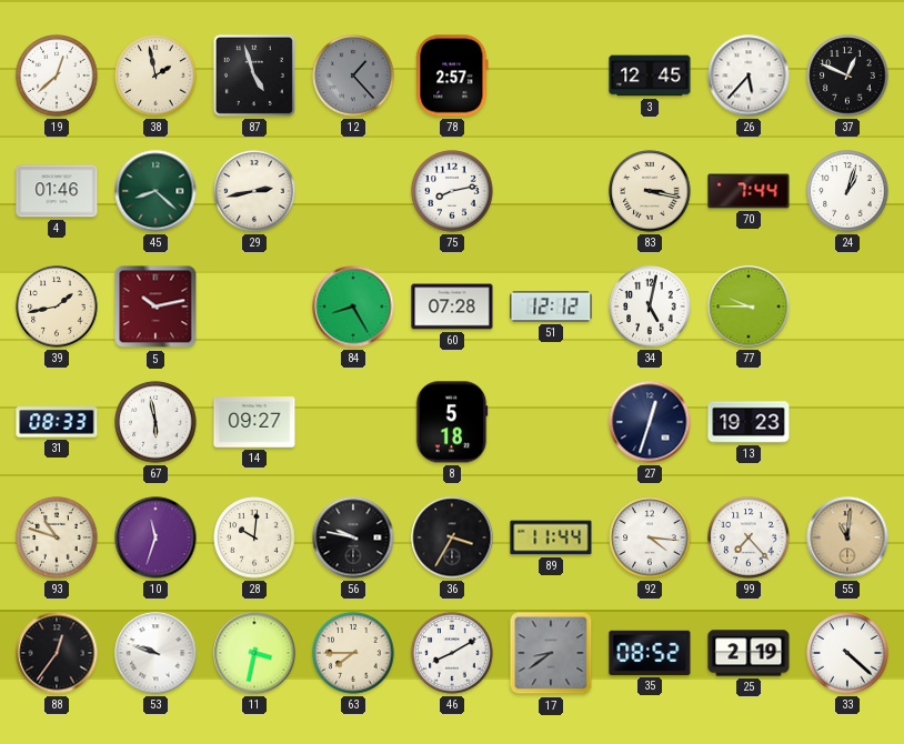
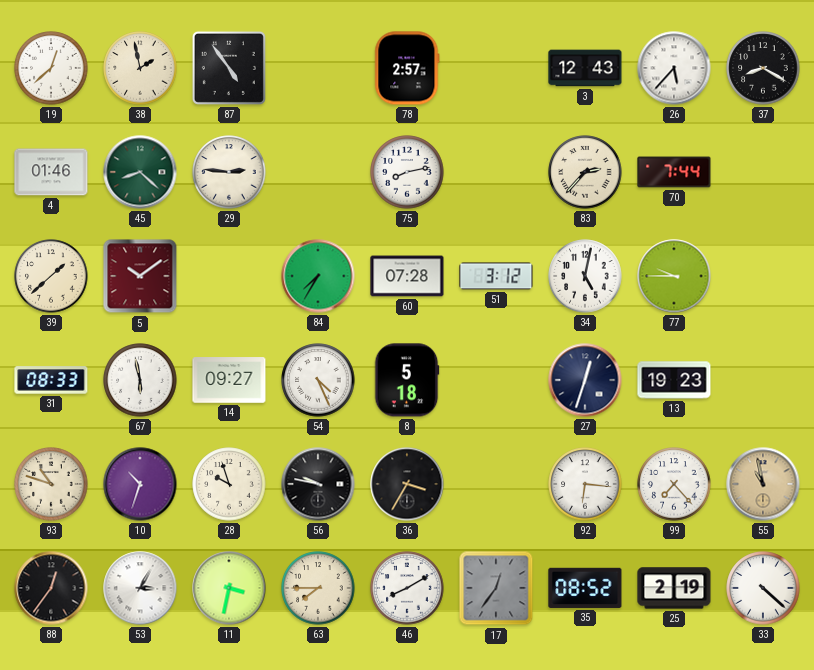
87: 4:57 -> 4:54
12: 1:23 -> none
3: 12:45 -> 12:43
37: 12:49 -> 8:20
29: 2:43 -> 2:46
83: 3:17 -> 2:37
24: 1:03 -> none
39: 1:43 -> 1:38
5: 10:13 -> 10:09
84: 8:25 -> 7:35
51: 12:12 -> 3:12
54: none -> 4:26
10: 11:33 -> 10:33
28: 10:01 -> 9:57
89: 11:44 -> none
92: 4:16 -> 6:16
55: 11:01 -> 10:58
53: 9:48 -> 3:05
17: 8:39 -> 12:36
